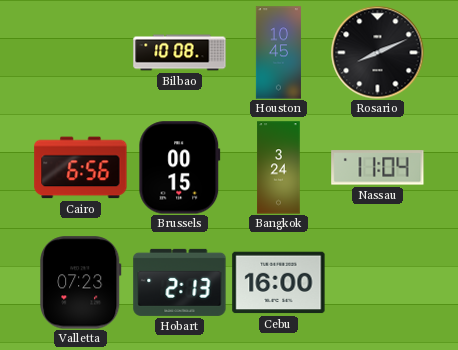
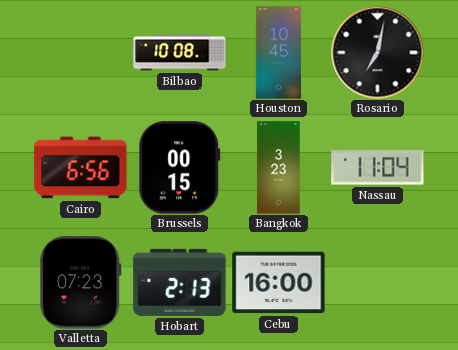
Rosario: 8:11 -> 7:02
Bangkok: 3:24 -> 3:23
